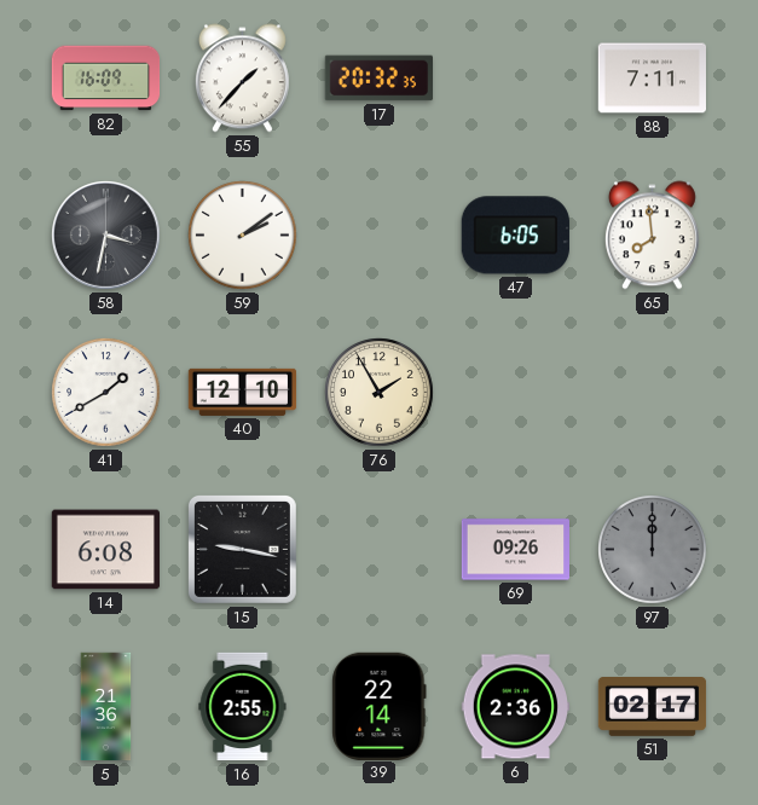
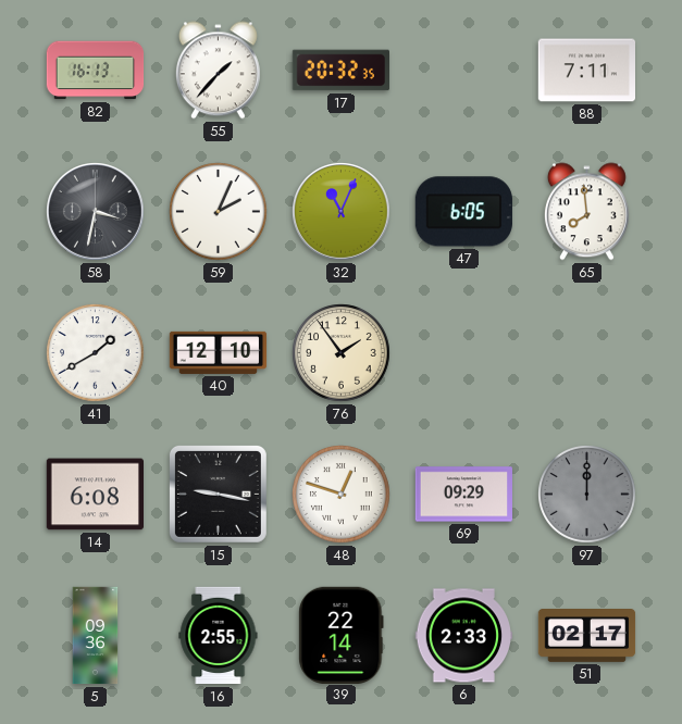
82: 16:09 -> 16:13
59: 2:09 -> 2:04
32: none -> 11:04
76: 1:55 -> 1:54
48: none -> 12:48
69: 09:26 -> 09:29
5: 21:36 -> 09:36
6: 2:36 -> 2:33
